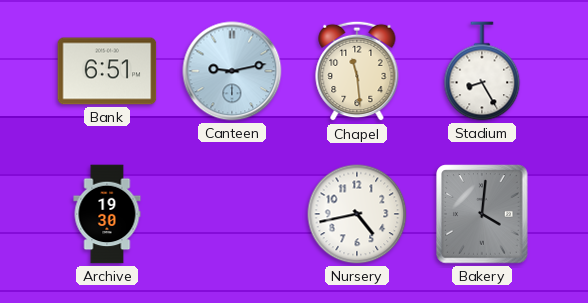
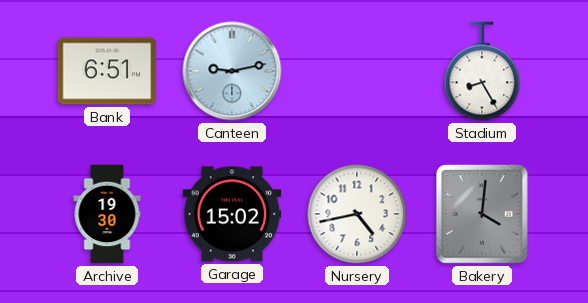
Chapel: 11:29 -> none
Garage: none -> 15:02
